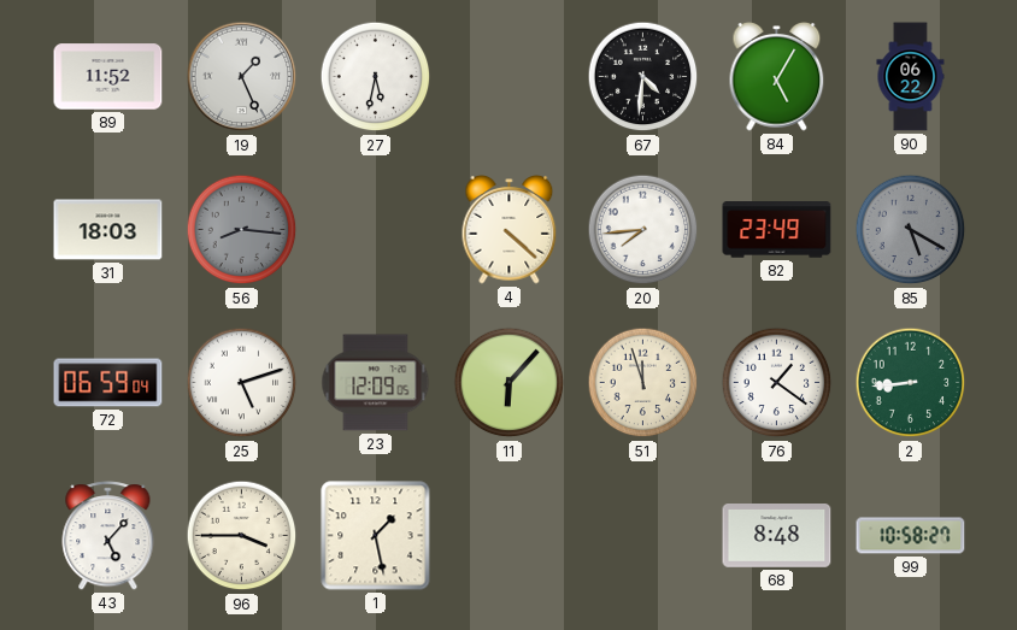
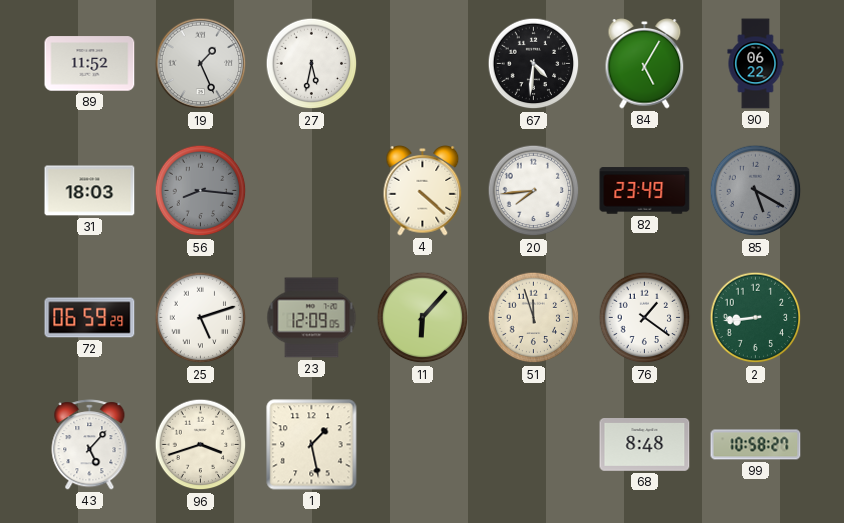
72: 06:59:04 -> 06:59:29
96: 3:45 -> 3:42
